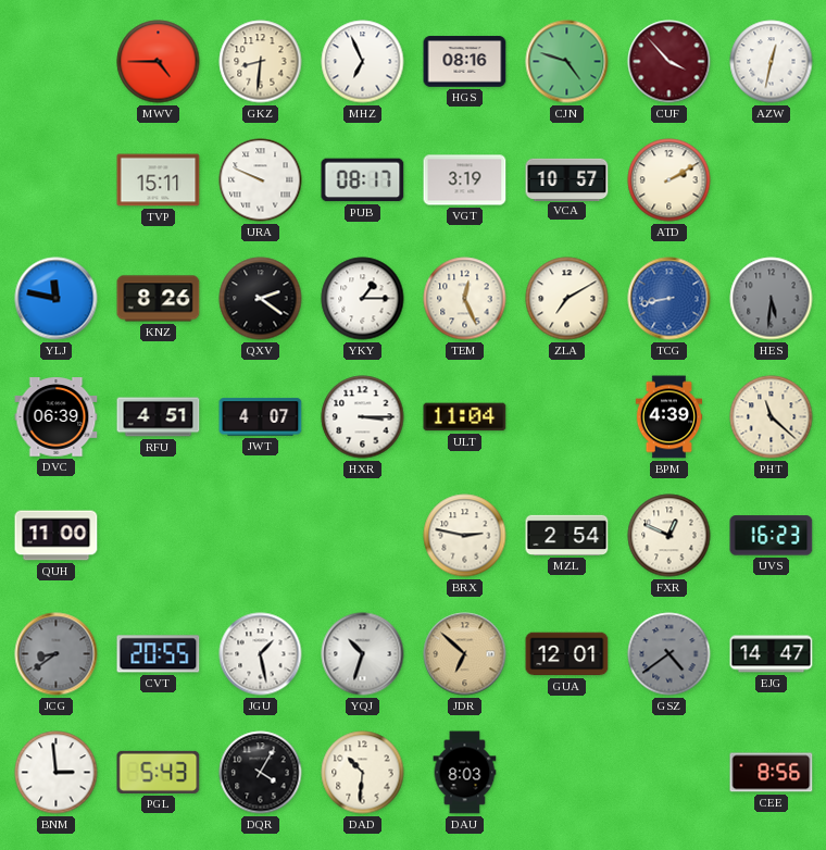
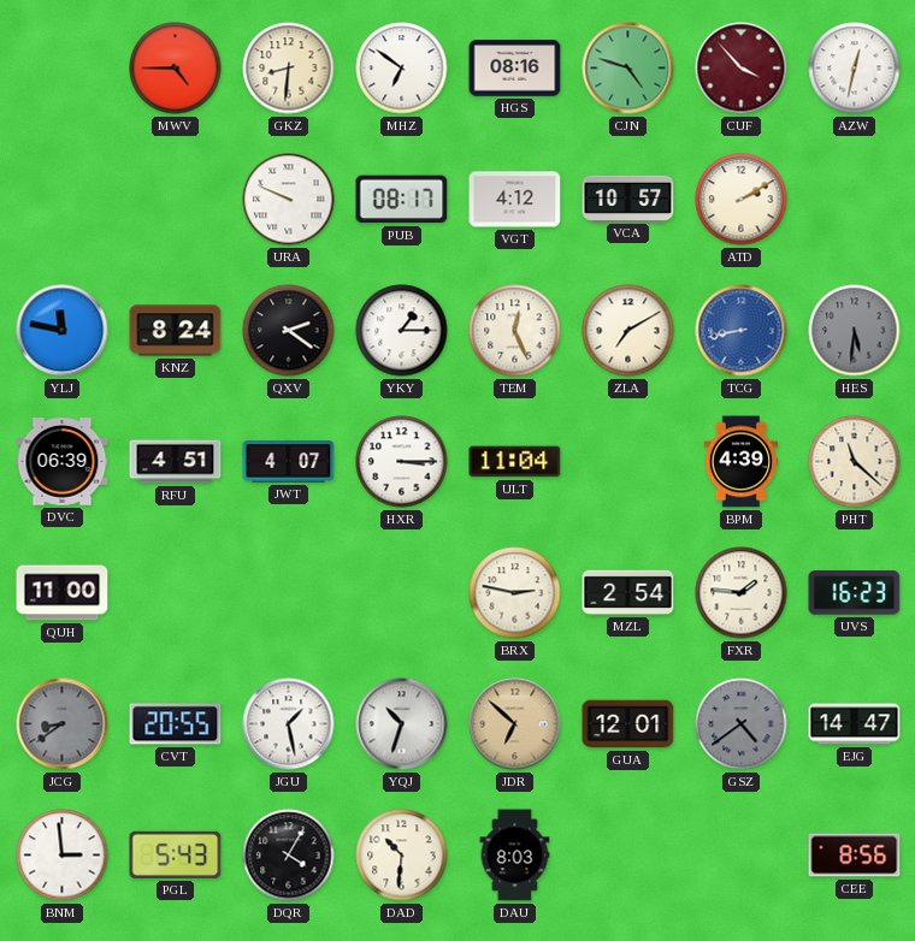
MHZ: 6:56 -> 6:51
TVP: 15:11 -> none
VGT: 3:19 -> 4:12
KNZ: 8:26 -> 8:24
FXR: 12:49 -> 1:46
